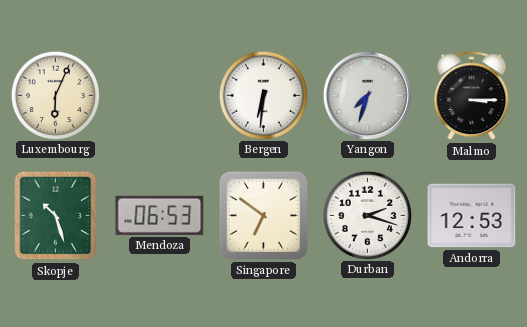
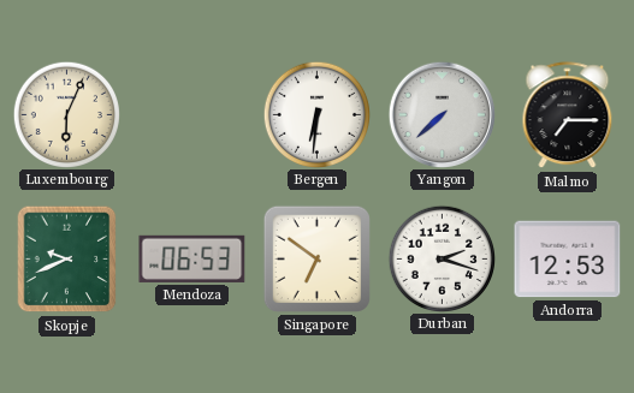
Yangon: 7:33 -> 7:38
Malmo: 3:15 -> 7:15
Skopje: 10:27 -> 9:41
